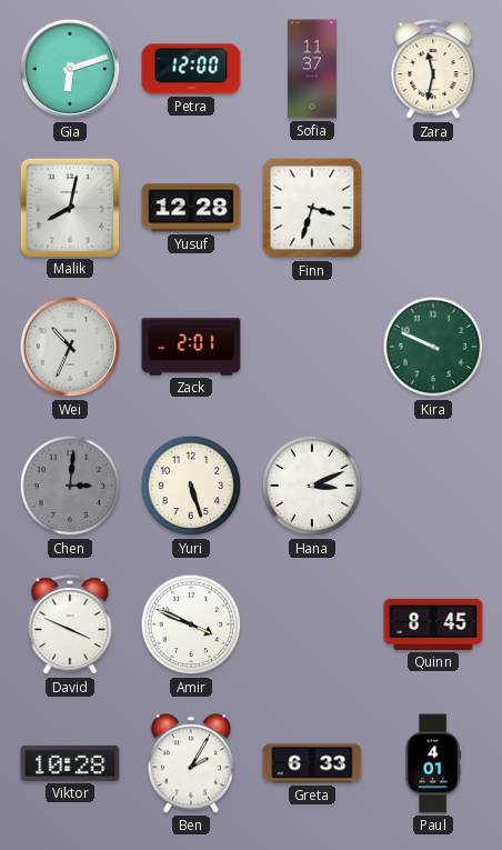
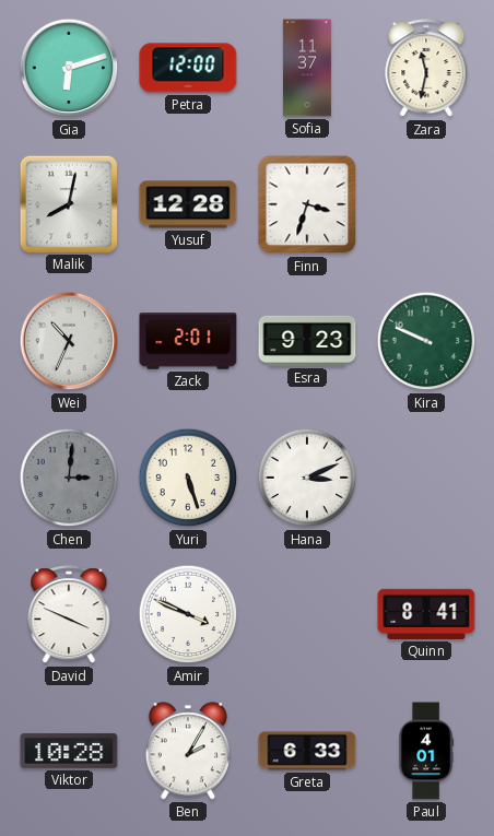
Esra: none -> 9:23
Quinn: 8:45 -> 8:41
